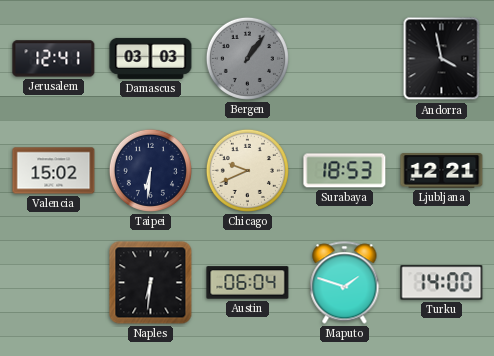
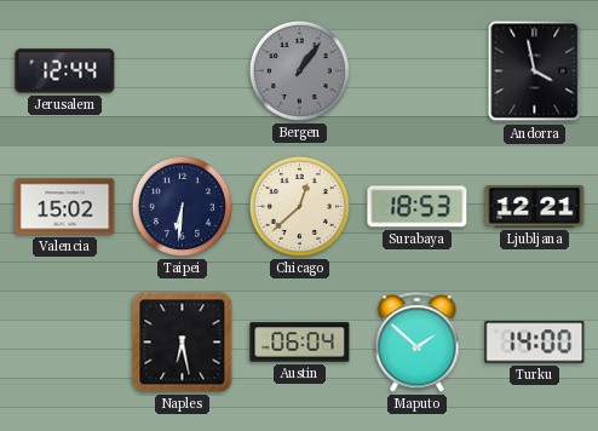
Jerusalem: 12:41 -> 12:44
Damascus: 03:03 -> none
Chicago: 9:41 -> 12:38
Naples: 6:31 -> 6:28
Maputo: 1:48 -> 1:52
